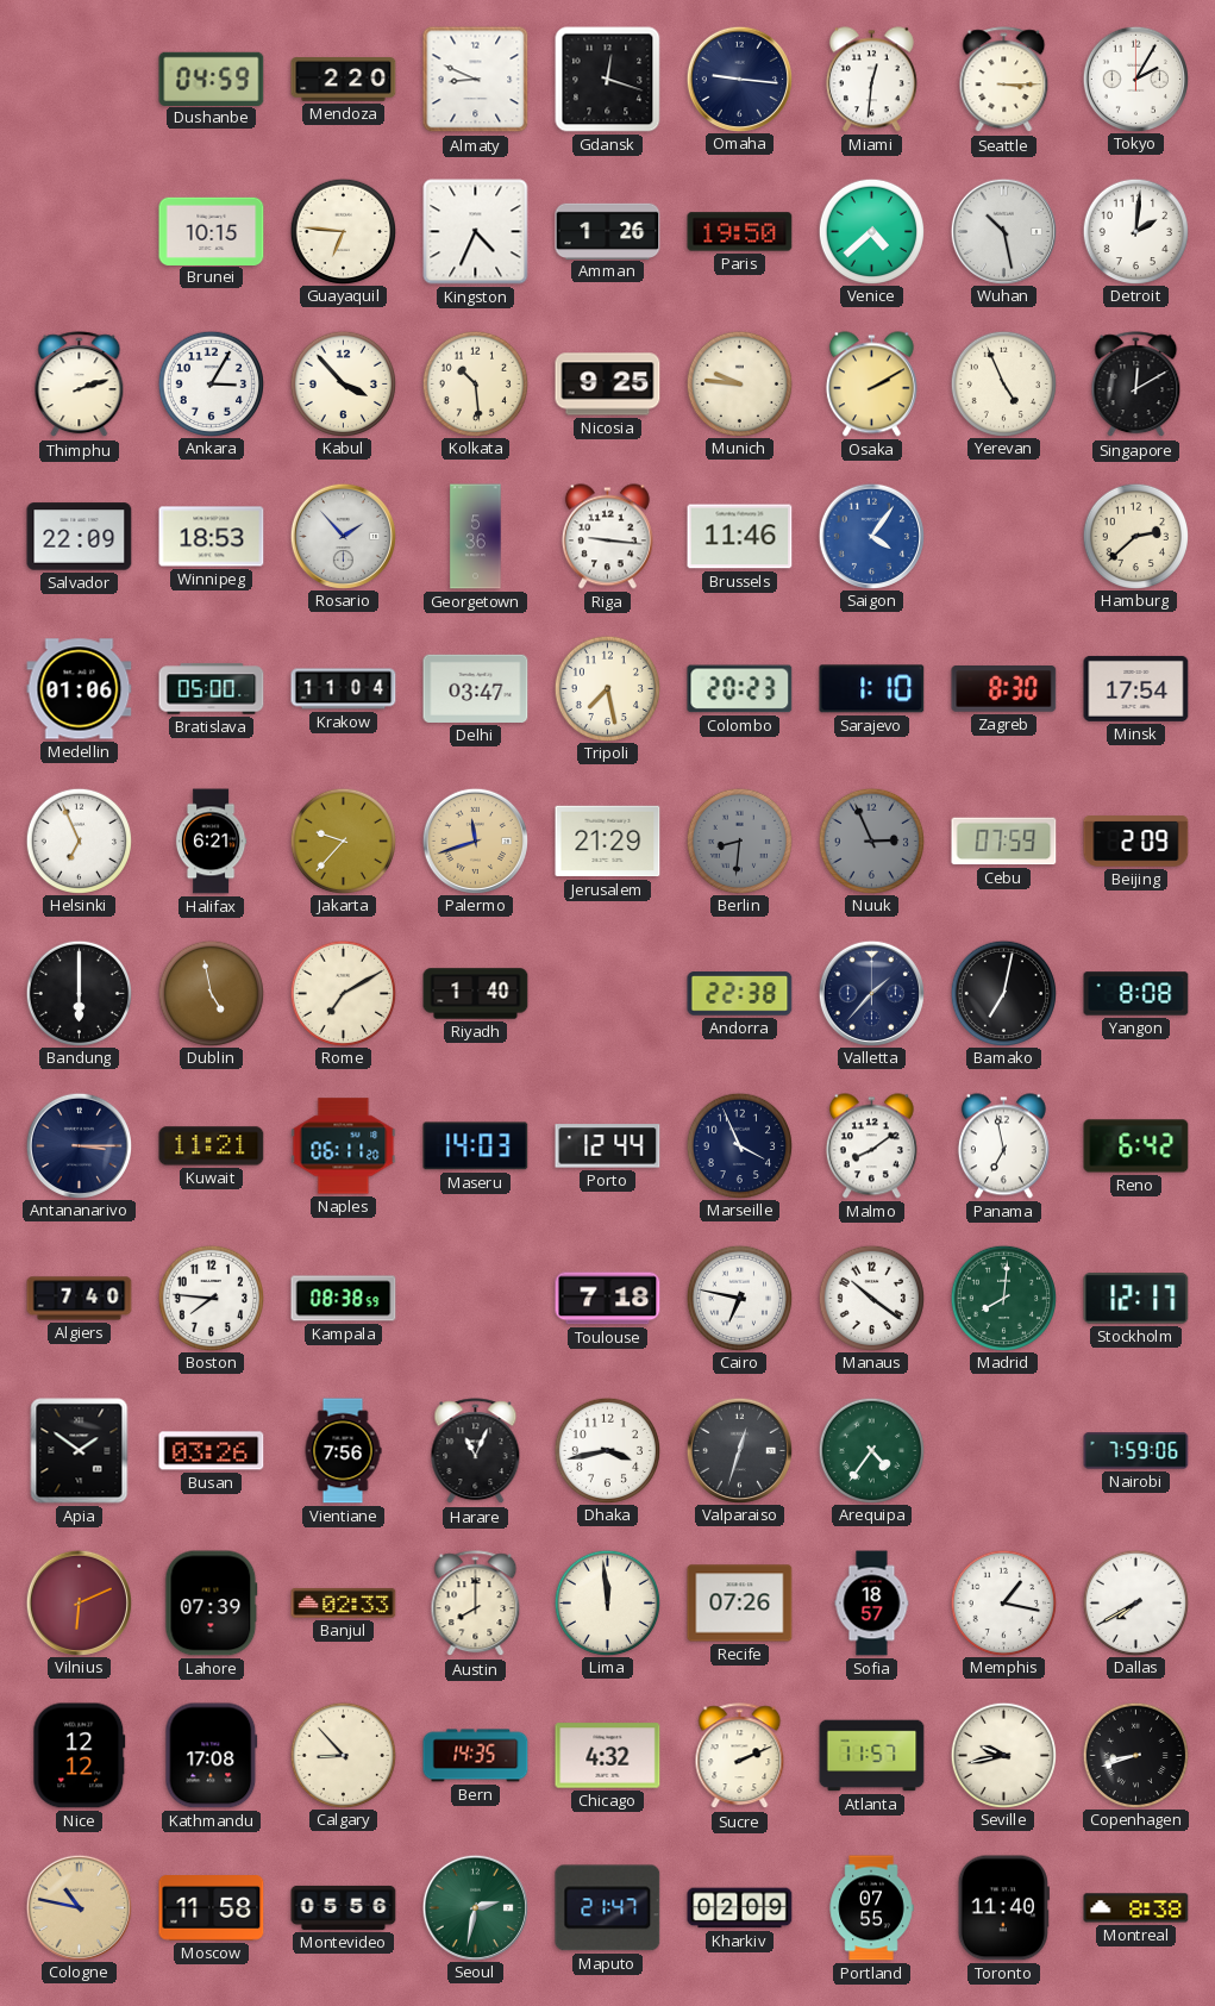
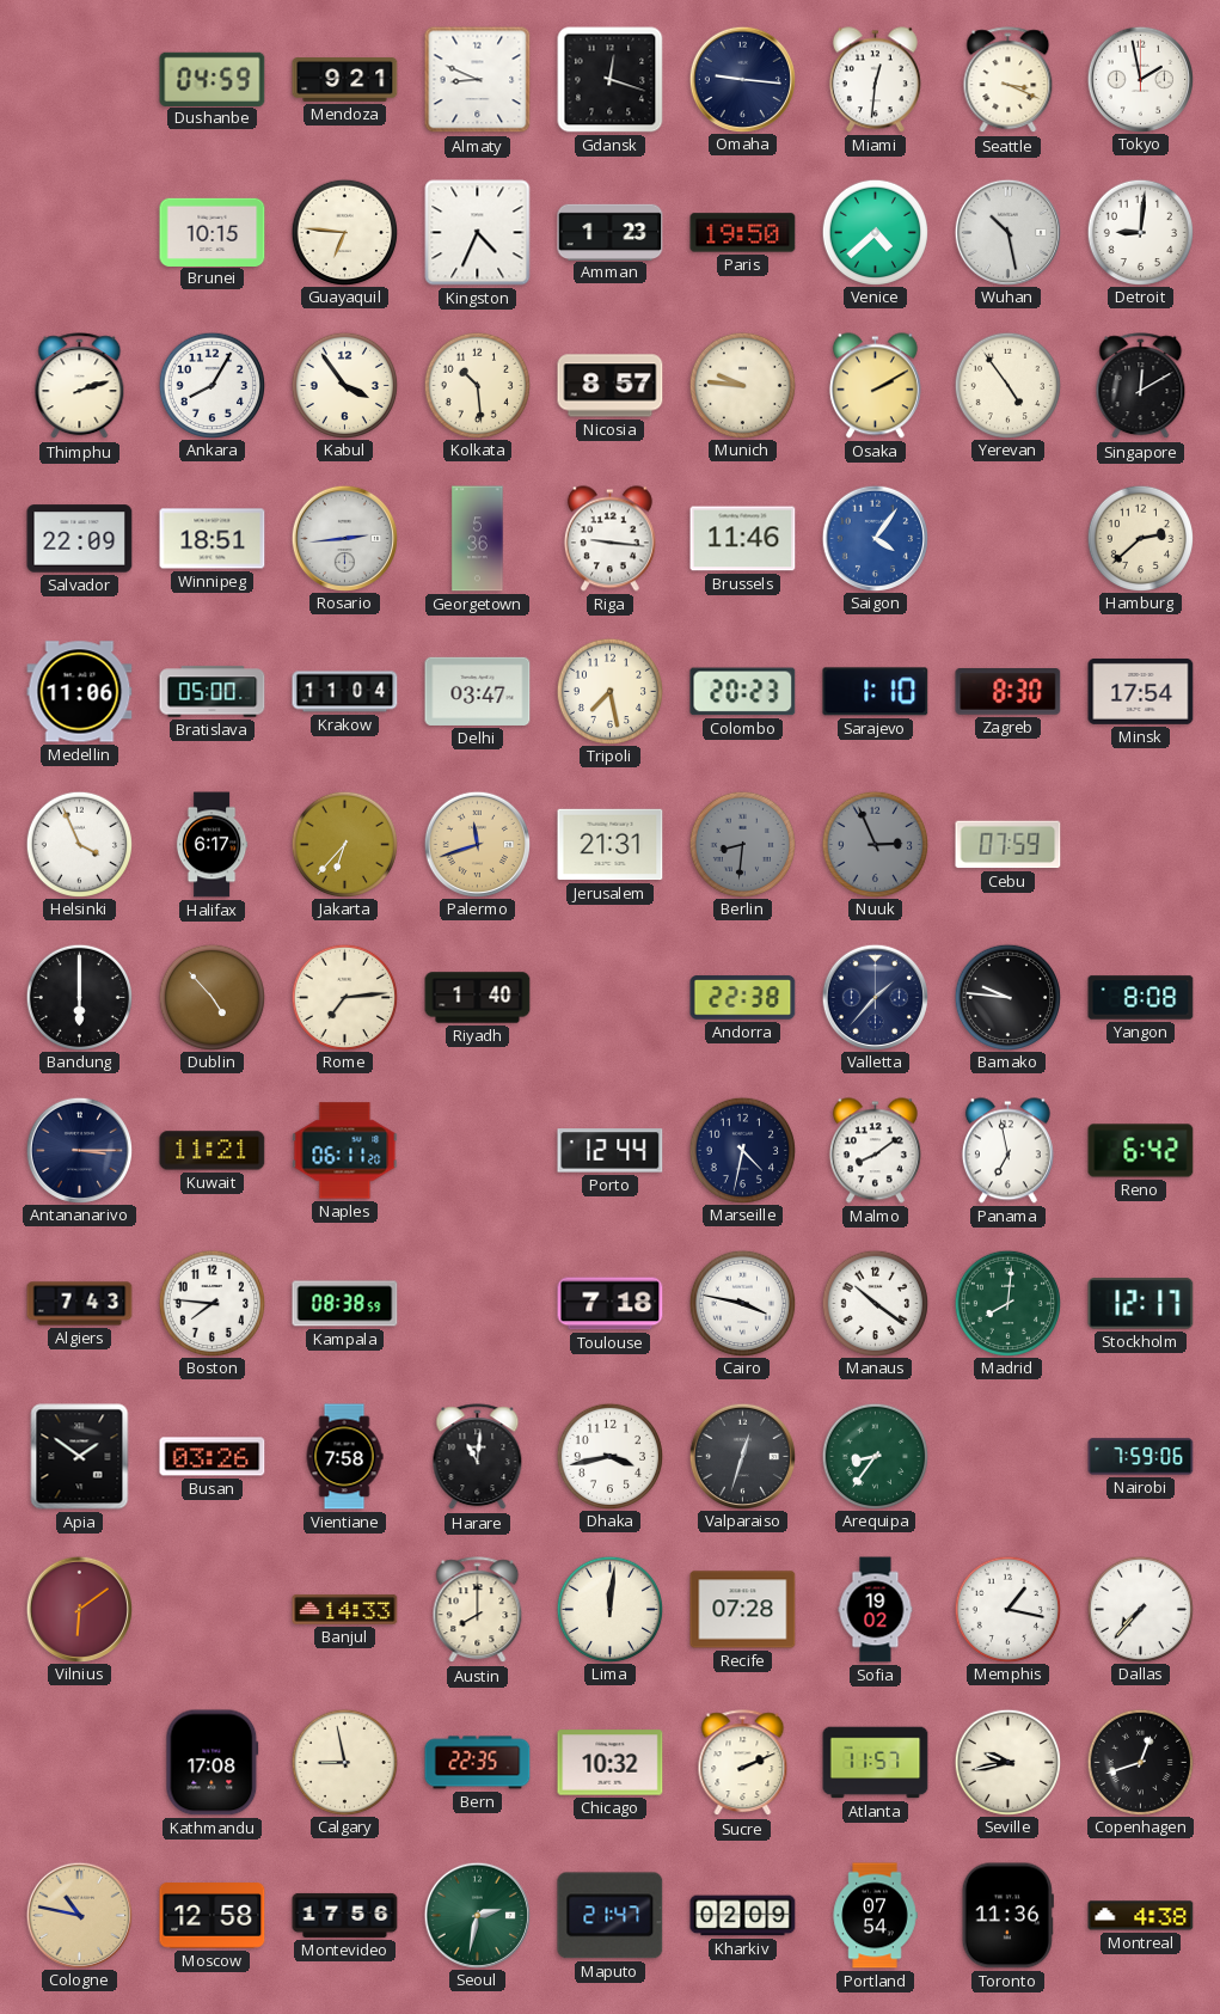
Mendoza: 2:20 -> 9:21
Seattle: 3:15 -> 3:19
Tokyo: 2:05 -> 1:58
Amman: 1:26 -> 1:23
Detroit: 2:01 -> 9:01
Ankara: 3:05 -> 8:05
Kabul: 3:53 -> 3:54
Nicosia: 9:25 -> 8:57
Yerevan: 4:56 -> 4:54
Winnipeg: 18:53 -> 18:51
Rosario: 1:53 -> 2:44
Medellin: 01:06 -> 11:06
Helsinki: 6:56 -> 3:56
Halifax: 6:21 -> 6:17
Jakarta: 9:37 -> 6:37
Jerusalem: 21:29 -> 21:31
Beijing: 2:09 -> none
Dublin: 4:58 -> 4:53
Rome: 7:10 -> 7:14
Bamako: 7:02 -> 9:46
Maseru: 14:03 -> none
Marseille: 3:56 -> 4:32
Algiers: 7:40 -> 7:43
Cairo: 6:47 -> 3:47
Vientiane: 7:56 -> 7:58
Harare: 11:04 -> 11:01
Arequipa: 4:36 -> 8:36
Vilnius: 6:11 -> 6:09
Lahore: 07:39 -> none
Banjul: 02:33 -> 14:33
Lima: 11:59 -> 12:01
Recife: 07:26 -> 07:28
Sofia: 18:57 -> 19:02
Dallas: 7:40 -> 7:37
Nice: 12:12 -> none
Calgary: 8:53 -> 8:58
Bern: 14:35 -> 22:35
Chicago: 4:32 -> 10:32
Copenhagen: 8:42 -> 12:42
Moscow: 11:58 -> 12:58
Montevideo: 05:56 -> 17:56
Portland: 07:55 -> 07:54
Toronto: 11:40 -> 11:36
Montreal: 8:38 -> 4:38
